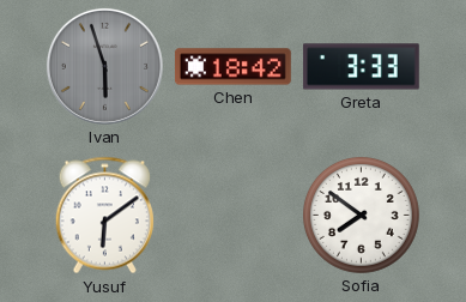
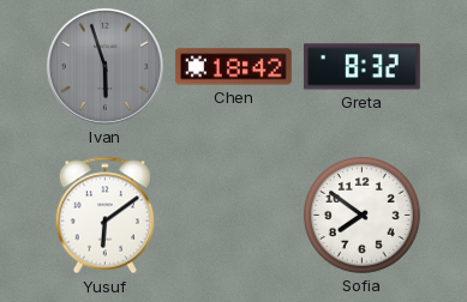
Greta: 3:33 -> 8:32
